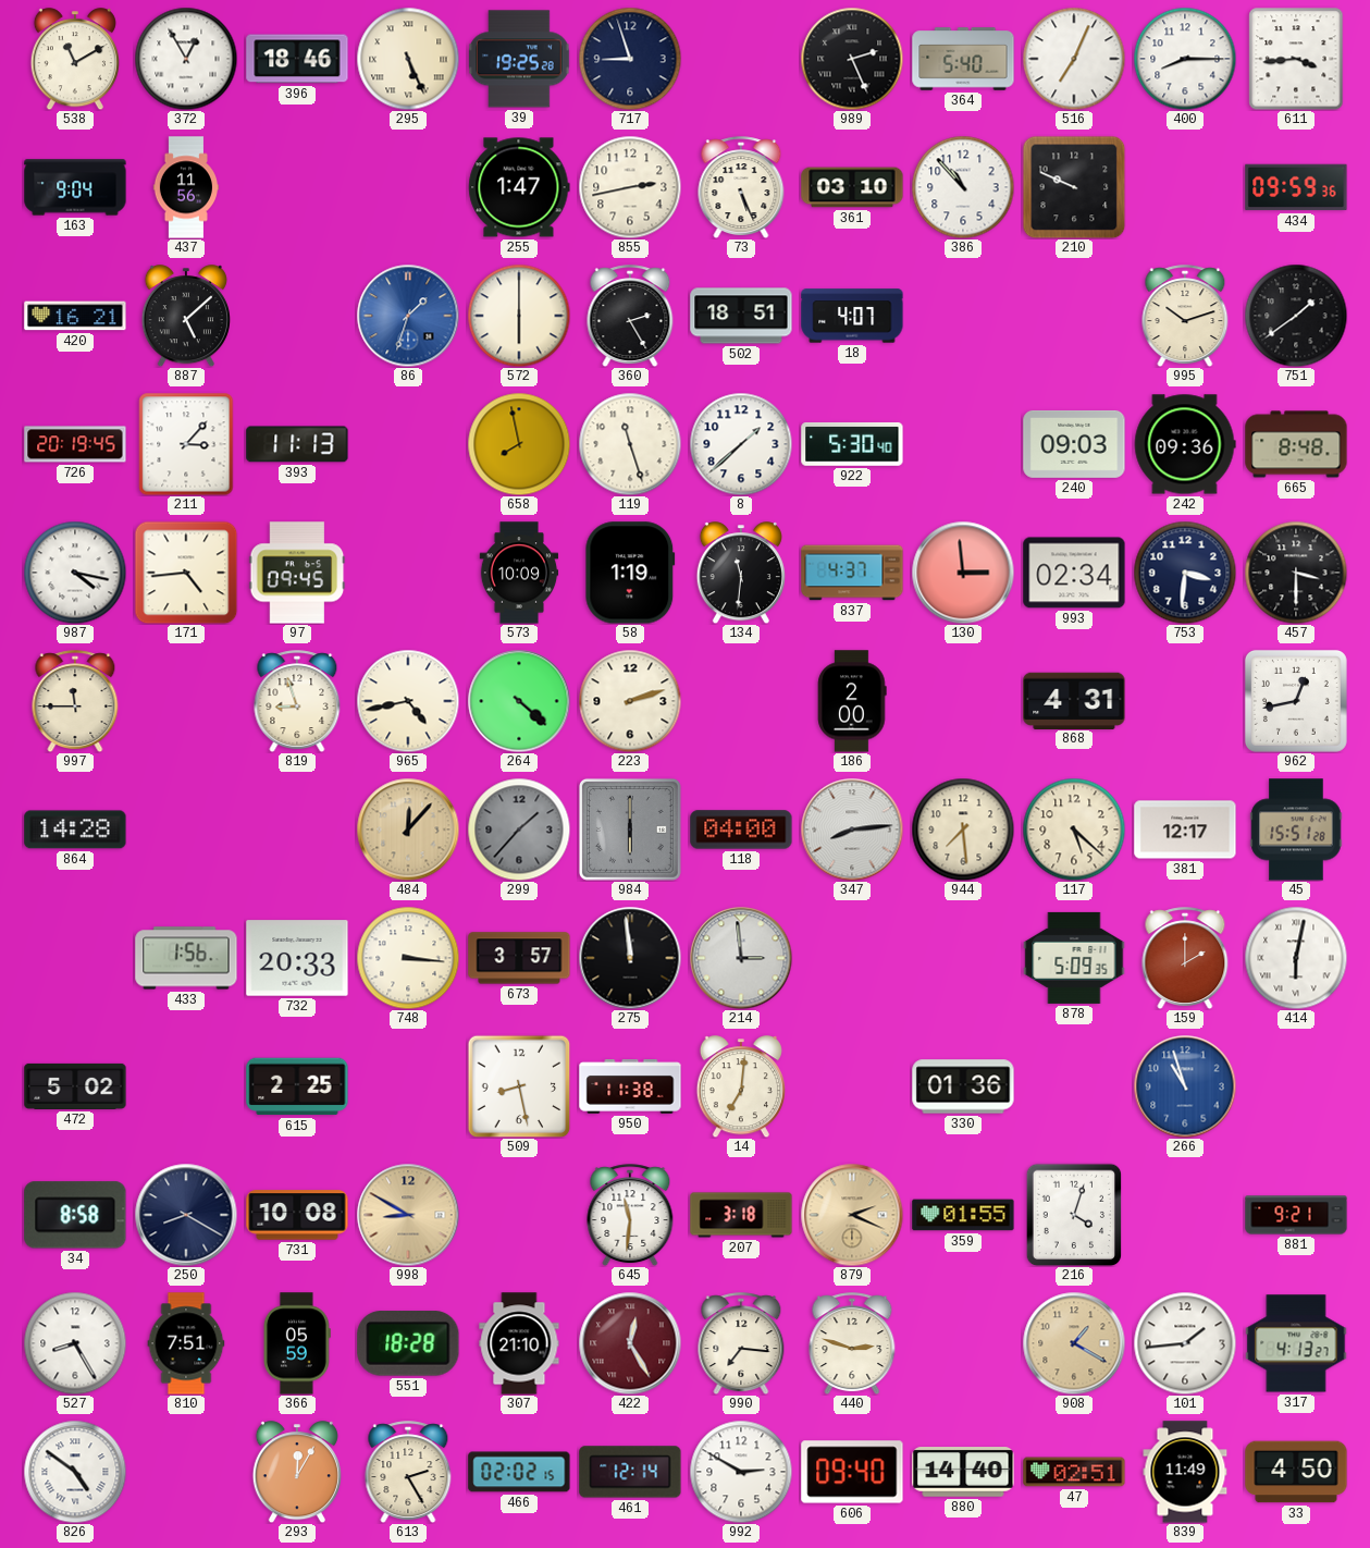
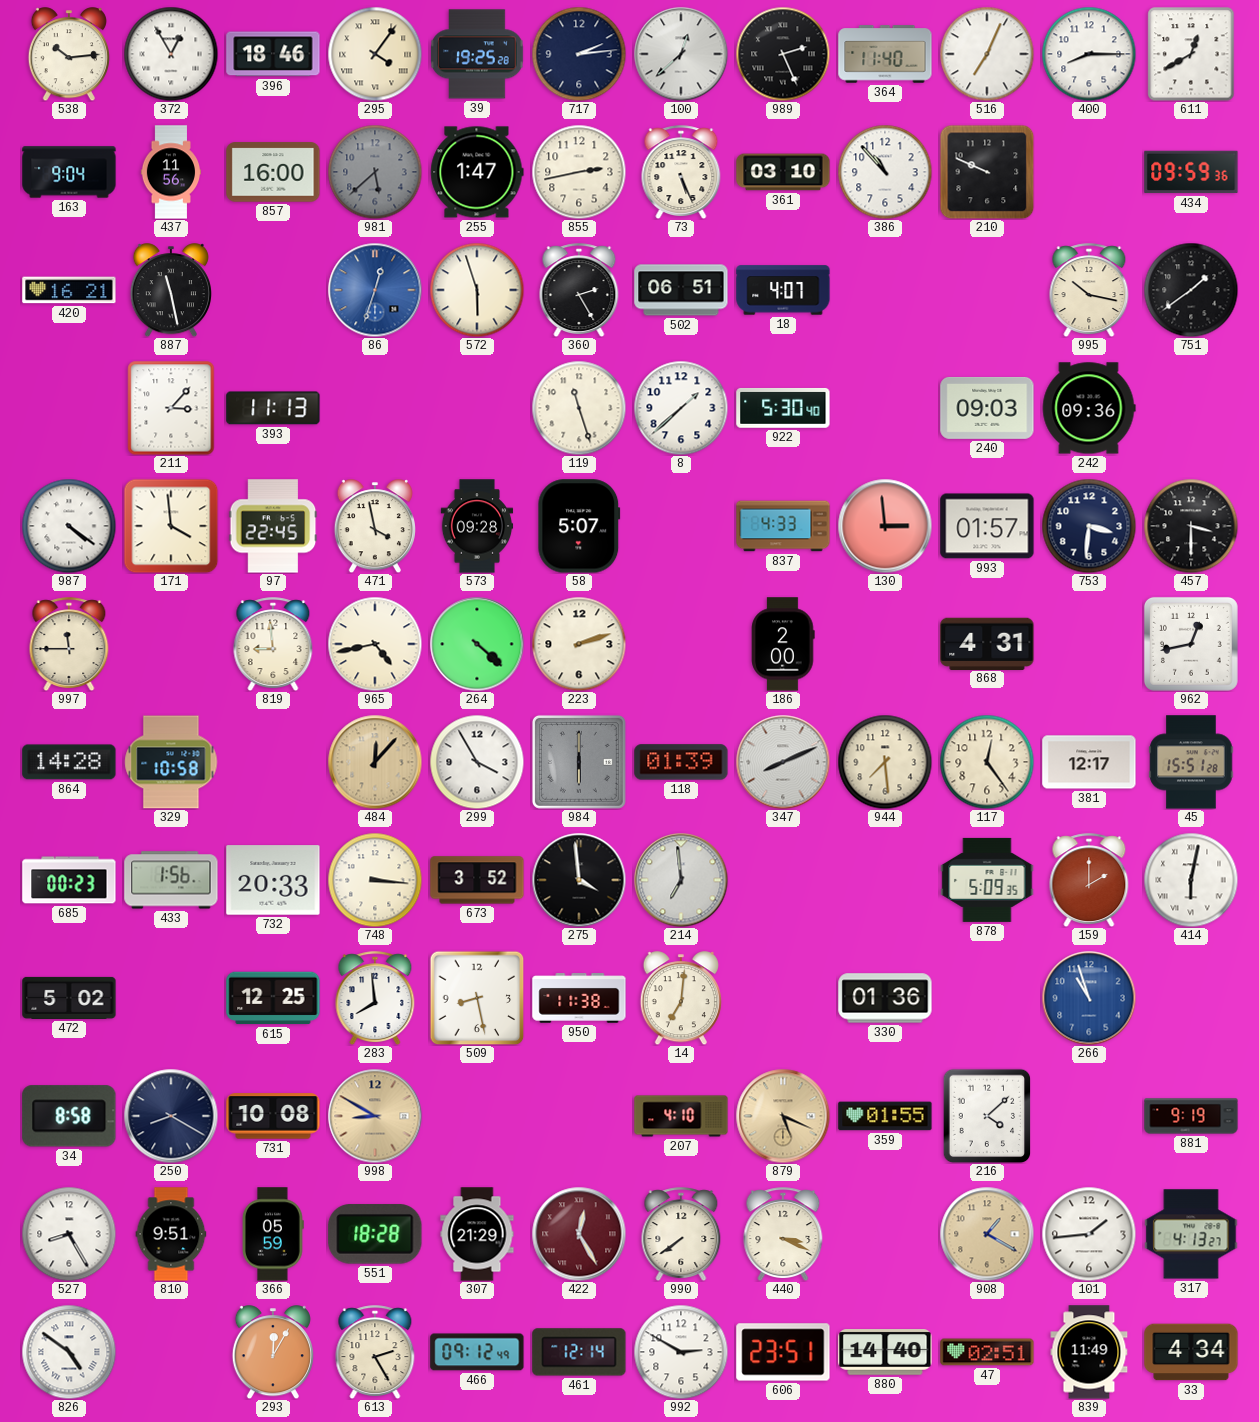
538: 11:10 -> 10:14
295: 5:26 -> 4:06
717: 8:57 -> 2:14
100: none -> 12:38
364: 5:40 -> 11:40
611: 3:44 -> 12:40
857: none -> 16:00
981: none -> 5:38
887: 5:08 -> 11:28
86: 1:33 -> 12:33
572: 6:00 -> 5:57
502: 18:51 -> 06:51
995: 10:12 -> 10:17
726: 20:19 -> none
658: 7:58 -> none
665: 8:48 -> none
987: 4:17 -> 4:21
171: 4:44 -> 3:59
97: 09:45 -> 22:45
471: none -> 3:58
573: 10:09 -> 09:28
58: 1:19 -> 5:07
134: 11:31 -> none
837: 4:37 -> 4:33
993: 02:34 -> 01:57
819: 8:57 -> 8:59
329: none -> 10:58
299: 1:37 -> 3:55
299 dial: grey -> white
118: 04:00 -> 01:39
347: 8:14 -> 8:11
117: 5:22 -> 12:24
685: none -> 00:23
673: 3:57 -> 3:52
275: 11:59 -> 3:59
214: 2:59 -> 6:59
615: 2:25 -> 12:25
283: none -> 7:59
645: 11:31 -> none
207: 3:18 -> 4:10
879: 2:19 -> 5:19
216: 4:03 -> 4:08
881: 9:21 -> 9:19
810: 7:51 -> 9:51
307: 21:10 -> 21:29
990: 7:16 -> 7:39
440: 2:48 -> 3:19
466: 02:02 -> 09:12
606: 09:40 -> 23:51
33: 4:50 -> 4:34
